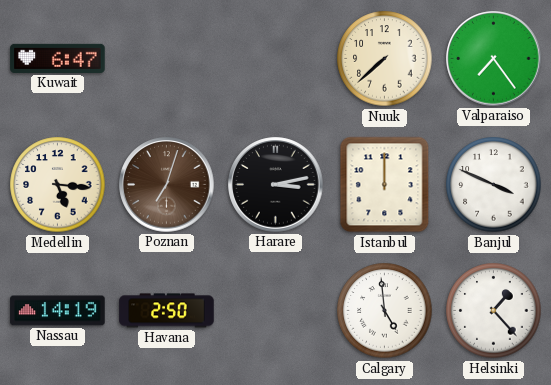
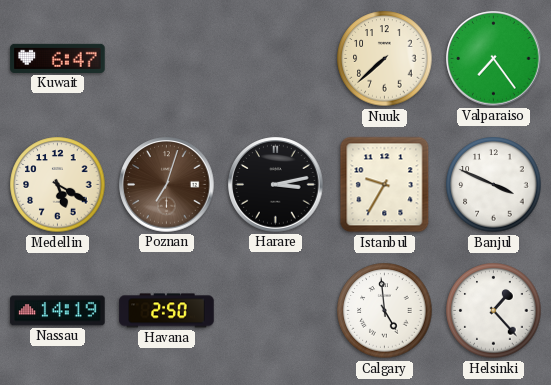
Medellin: 5:16 -> 5:20
Istanbul: 12:00 -> 9:35
